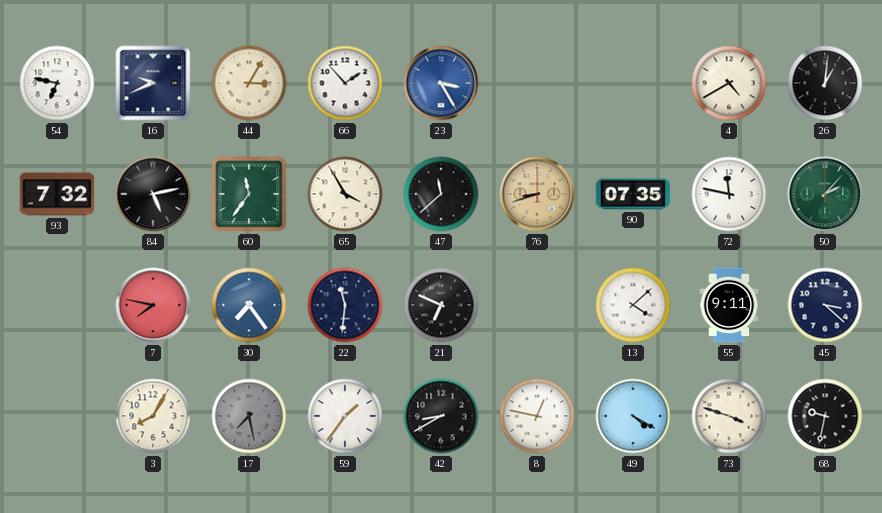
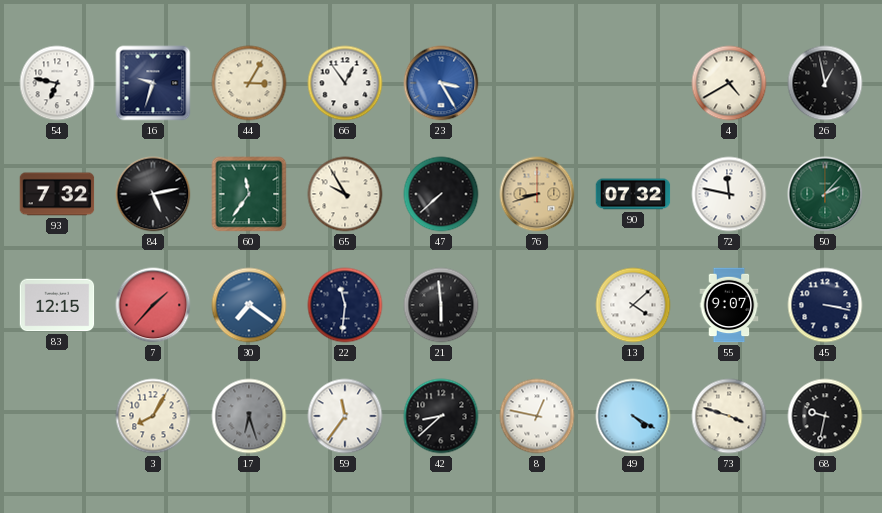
16: 9:41 -> 9:33
66: 1:53 -> 12:54
26: 1:01 -> 12:58
65: 3:55 -> 9:55
47: 11:38 -> 7:38
90: 07:35 -> 07:32
83: none -> 12:15
7: 7:47 -> 1:37
30: 7:24 -> 7:21
21: 6:49 -> 5:59
55: 9:11 -> 9:07
45: 3:22 -> 3:17
17: 7:28 -> 6:27
59: 1:36 -> 11:36
42: 8:40 -> 8:38
